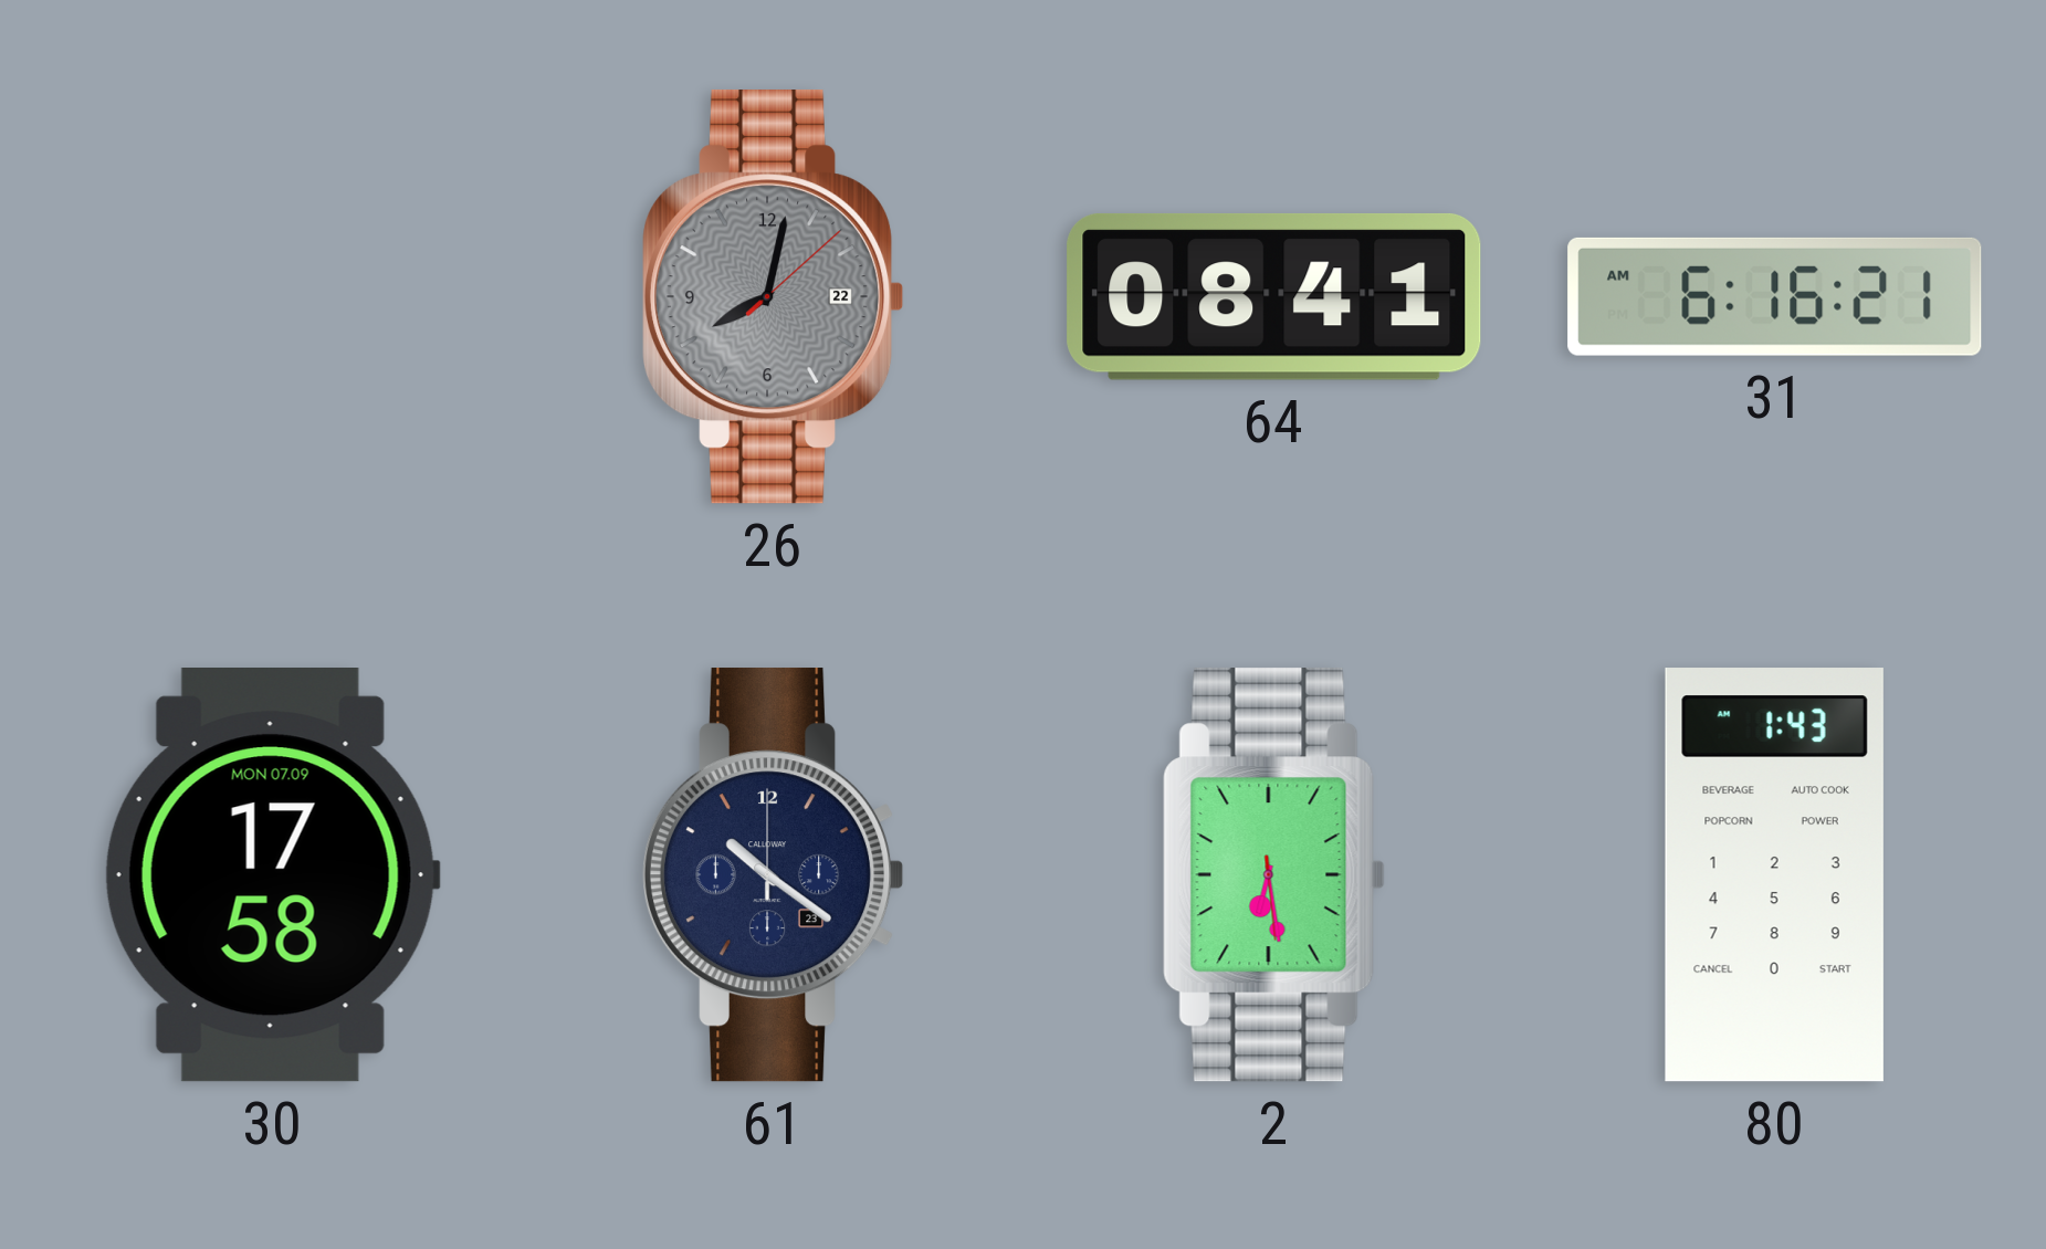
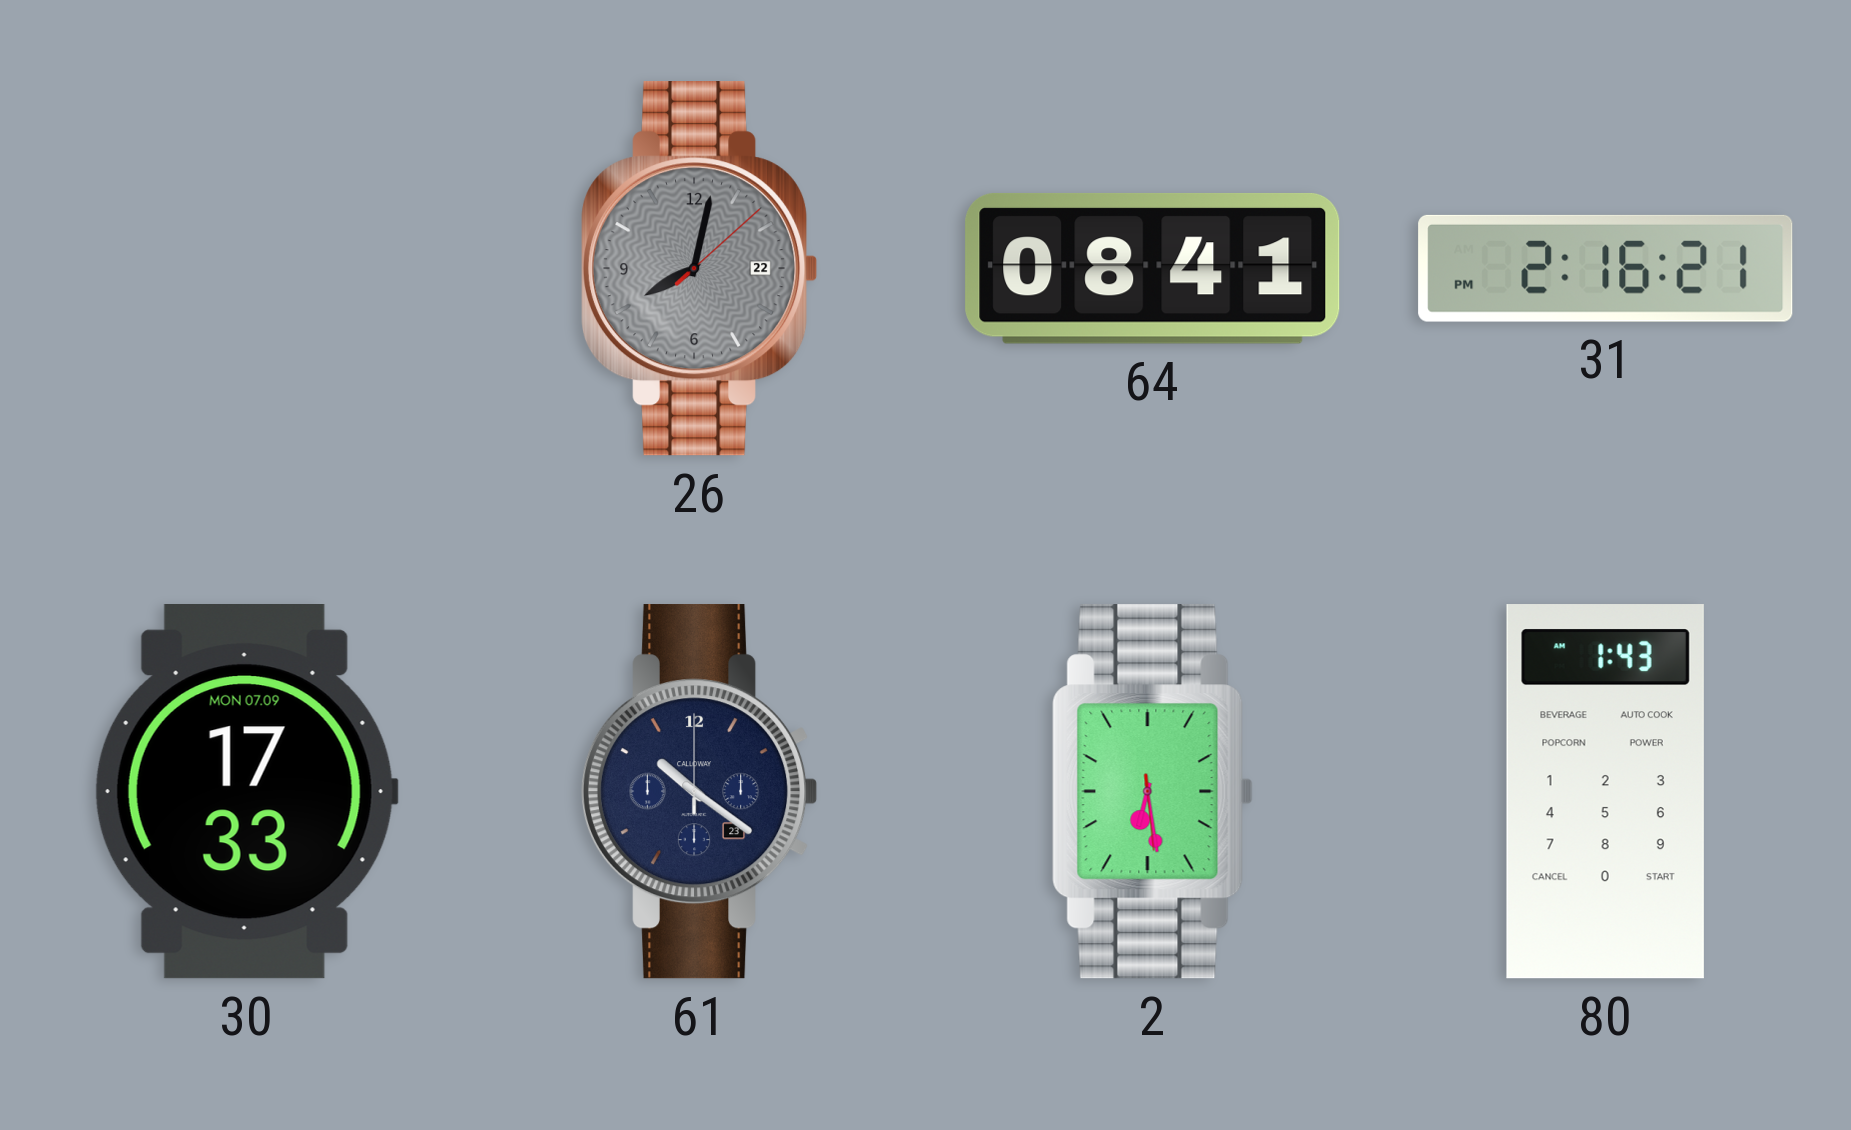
31: 6:16 -> 2:16
30: 17:58 -> 17:33
